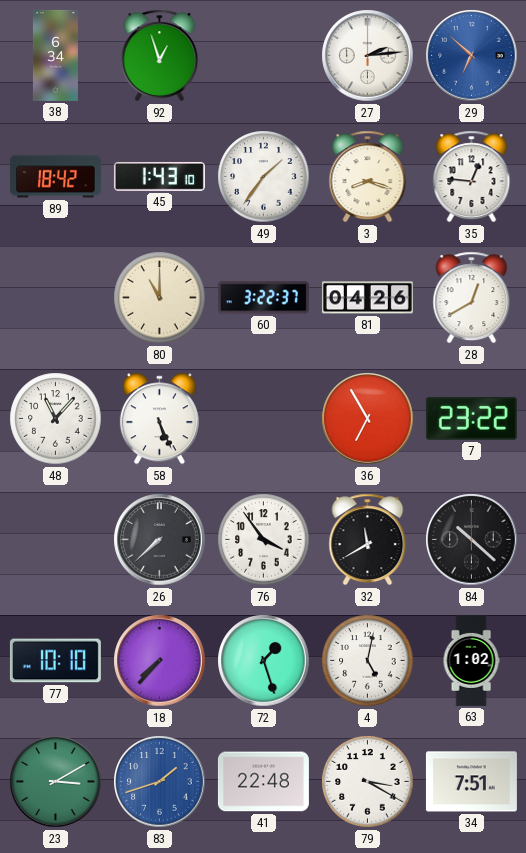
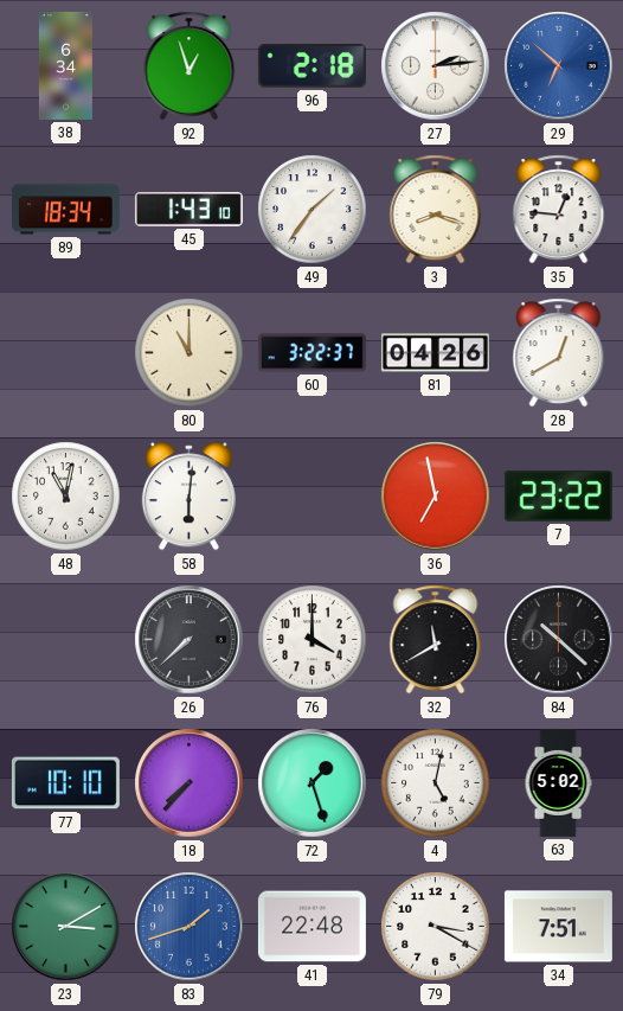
96: none -> 2:18
89: 18:42 -> 18:34
48: 11:07 -> 11:02
58: 5:26 -> 6:01
36: 6:55 -> 6:58
76: 3:54 -> 4:00
63: 1:02 -> 5:02
